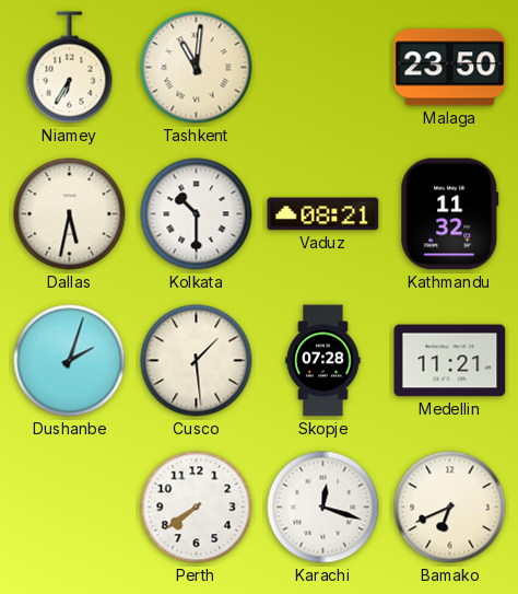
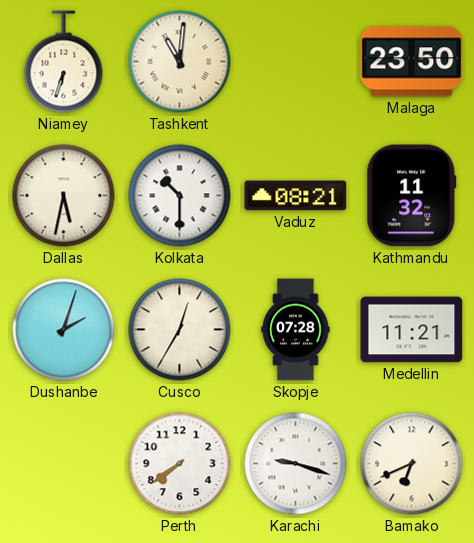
Niamey: 6:35 -> 6:33
Cusco: 1:29 -> 12:35
Karachi: 12:18 -> 9:18
